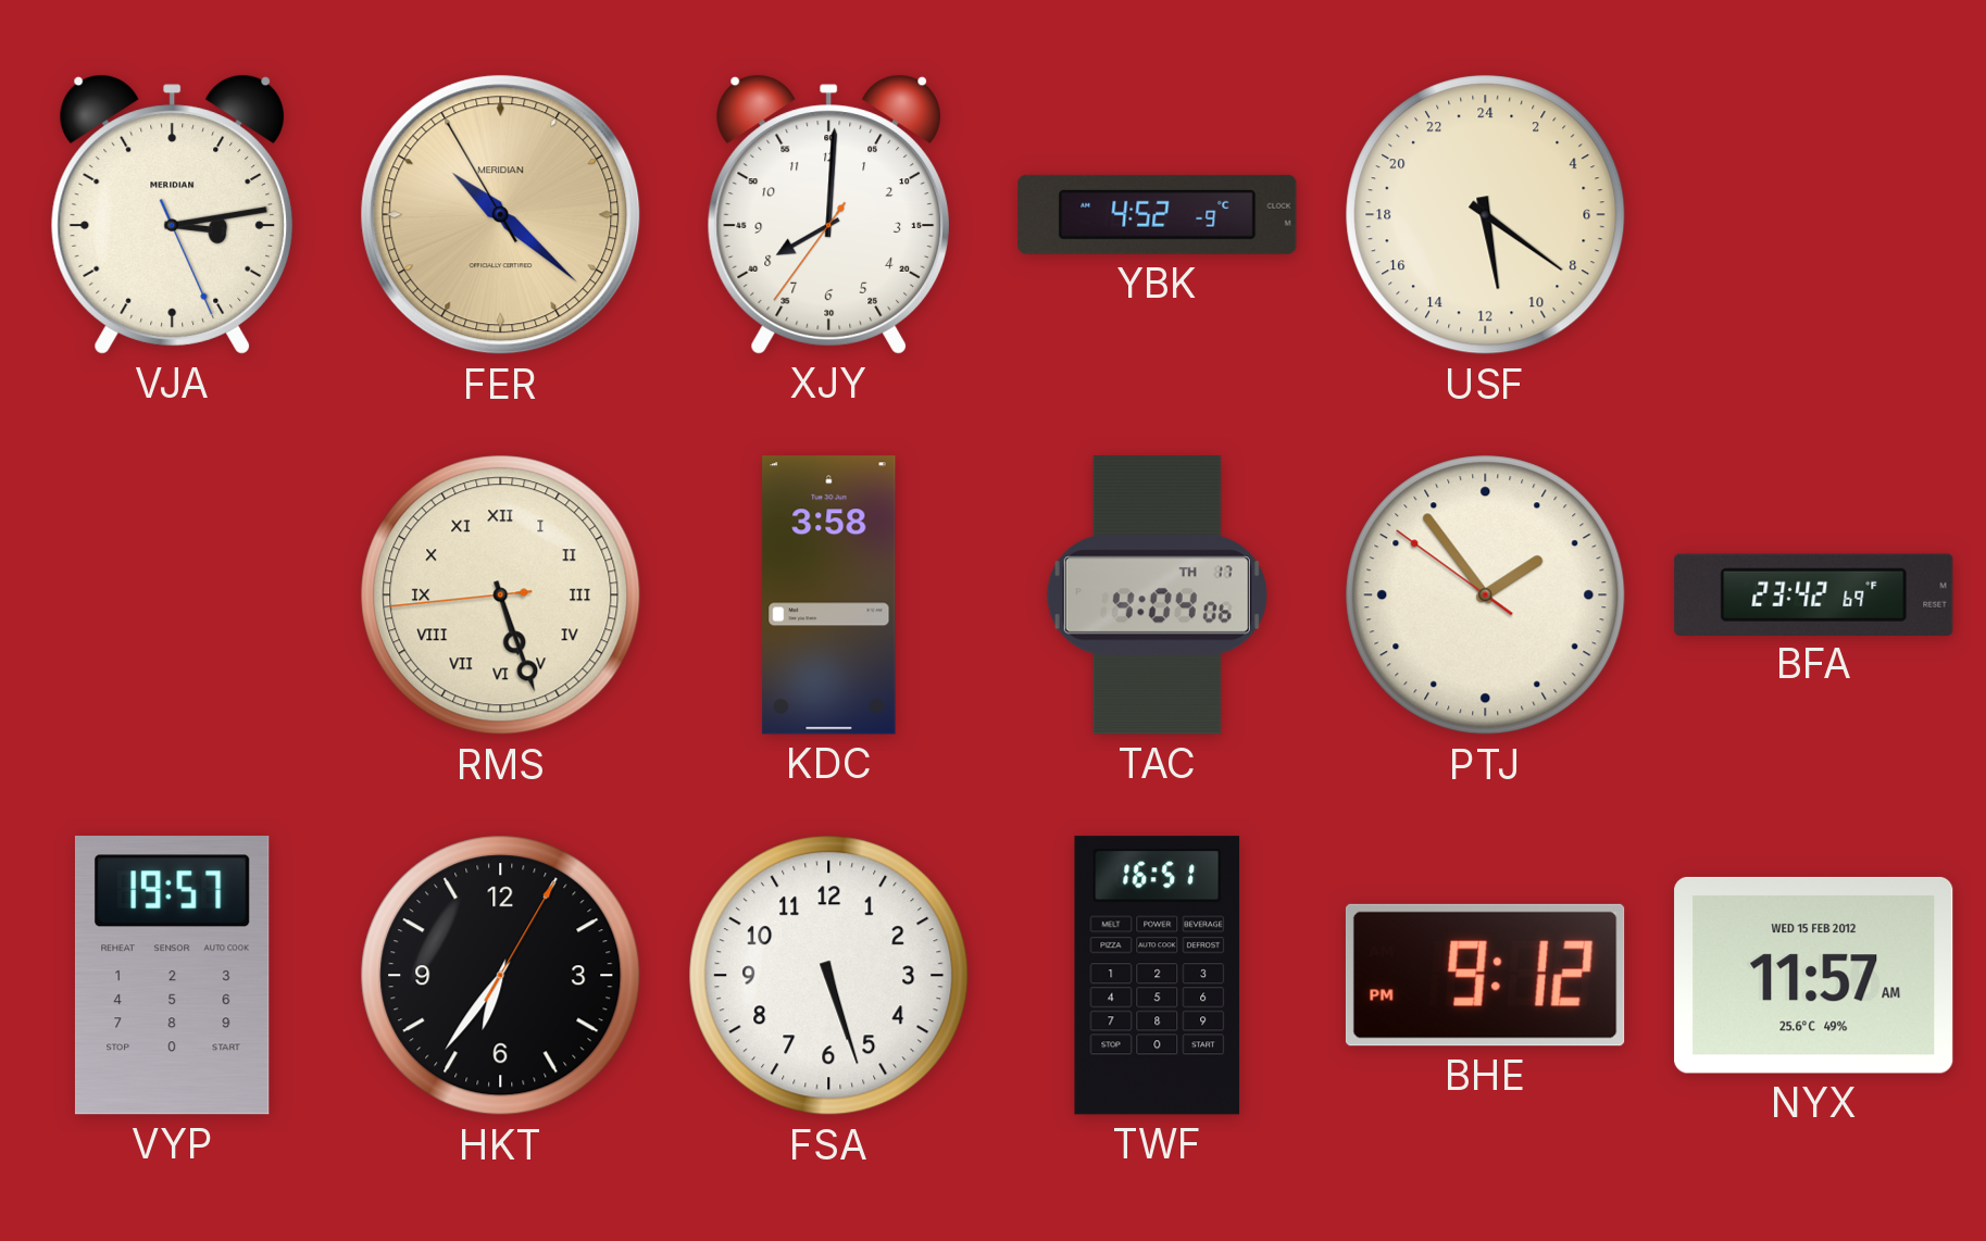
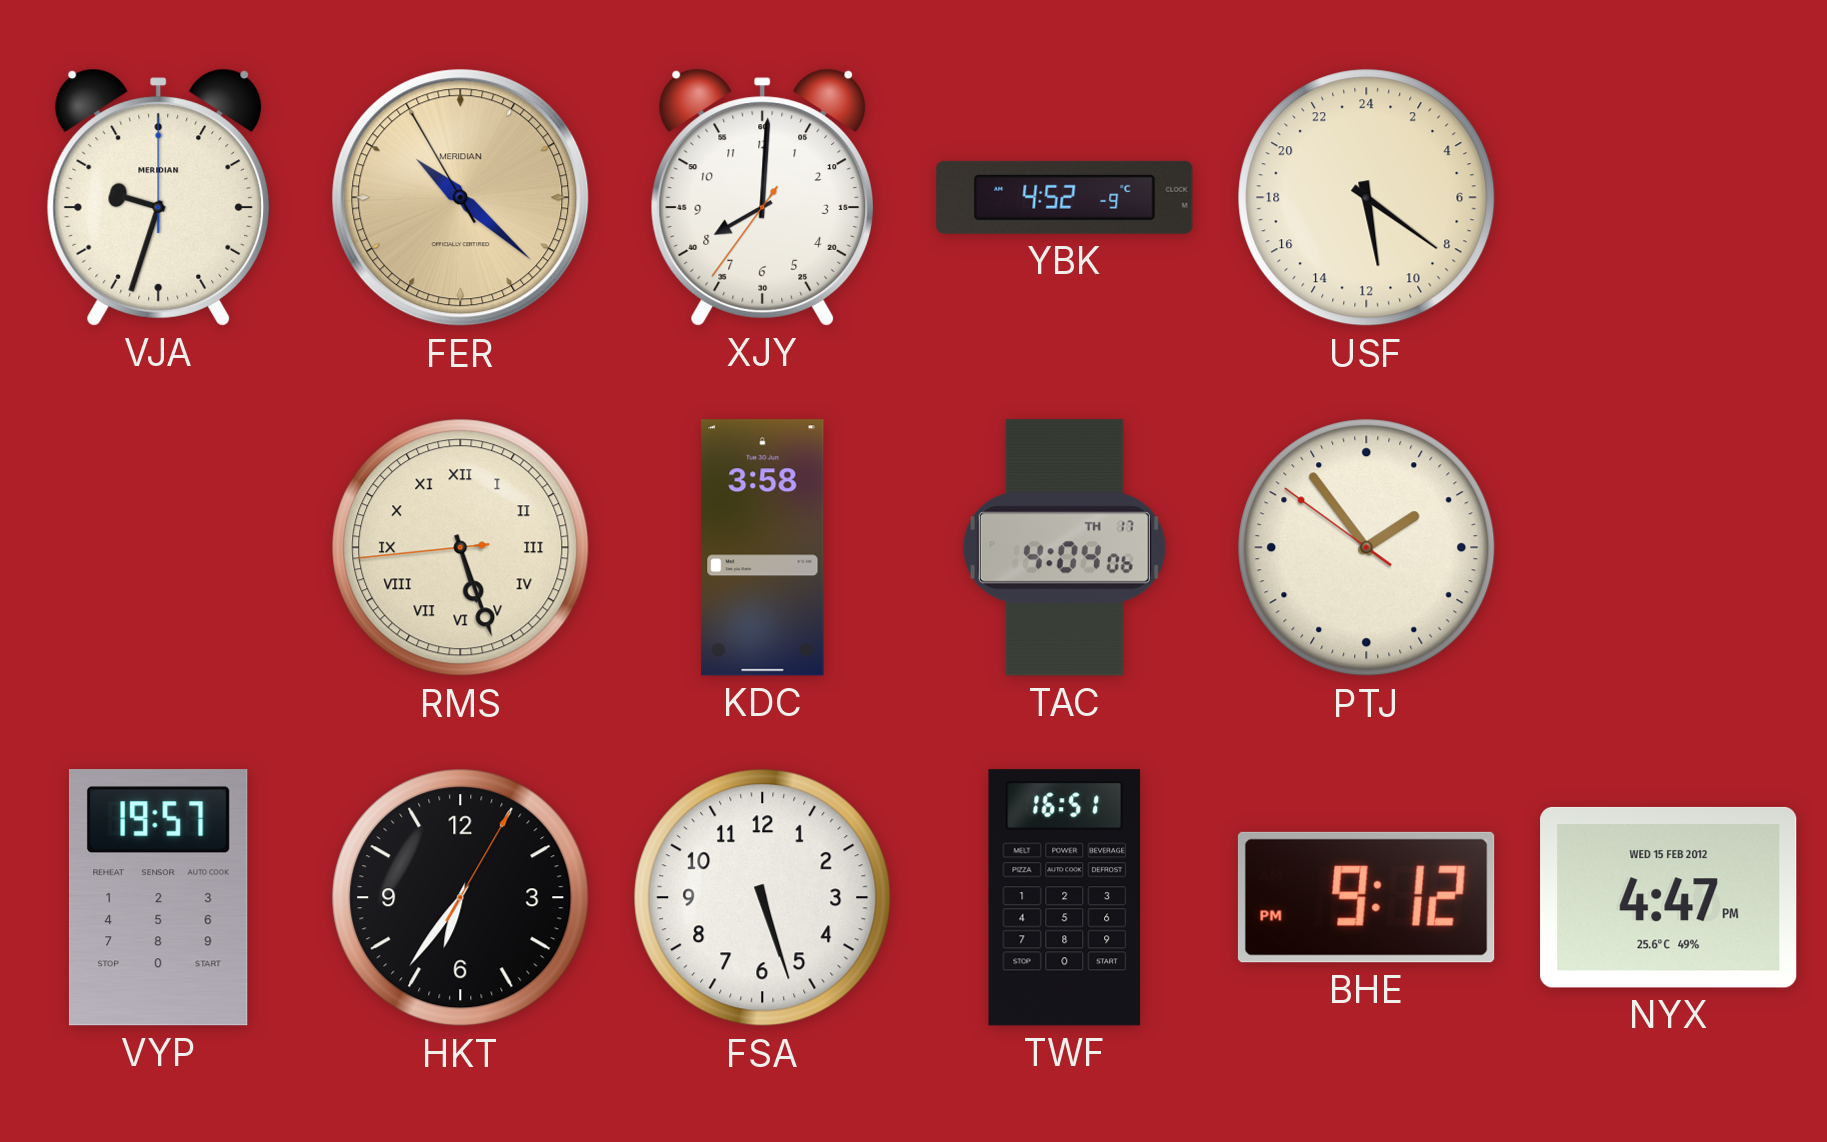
VJA: 3:13 -> 9:33
BFA: 23:42 -> none
NYX: 11:57 -> 4:47
